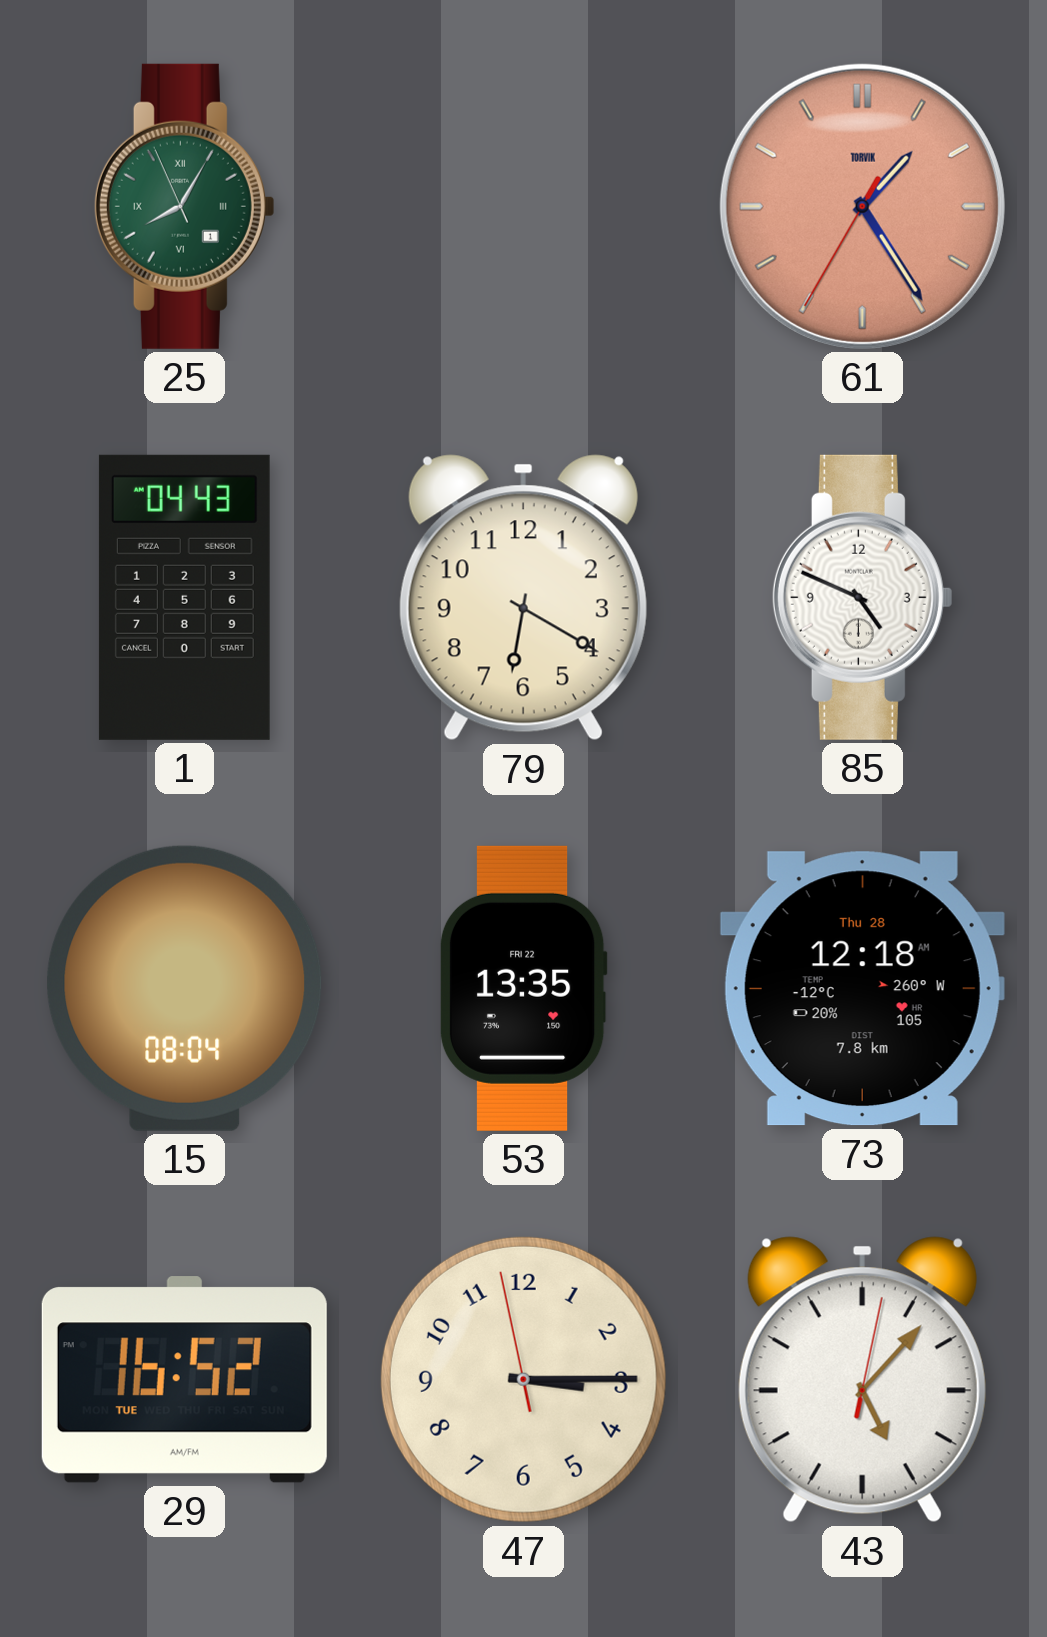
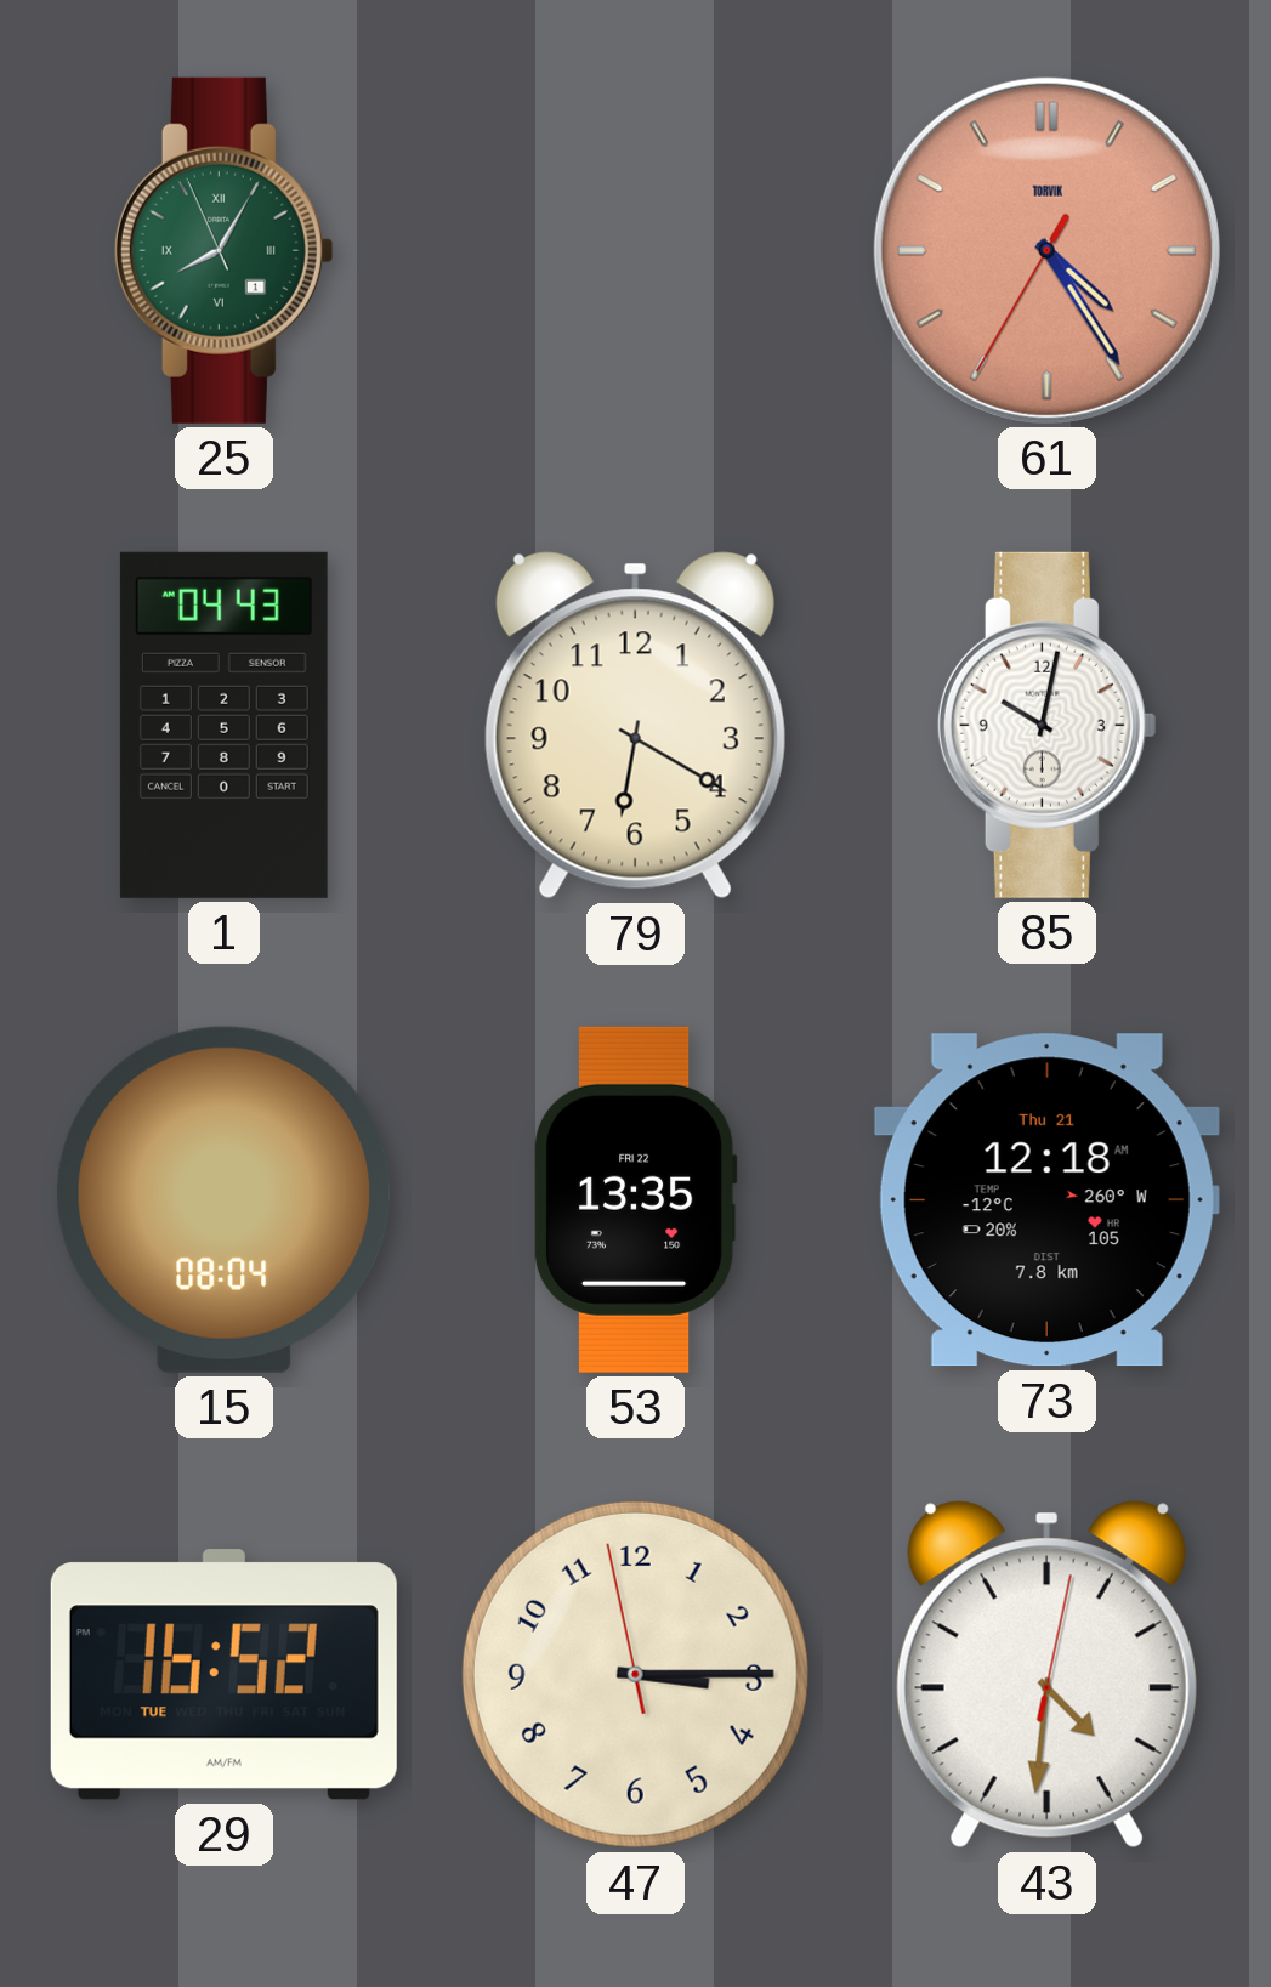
61: 1:24 -> 4:24
85: 4:49 -> 10:02
73 date: Thu 28 -> Thu 21
43: 5:07 -> 4:31
